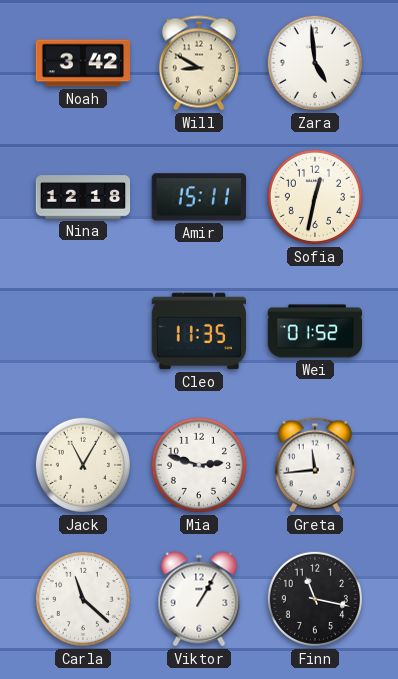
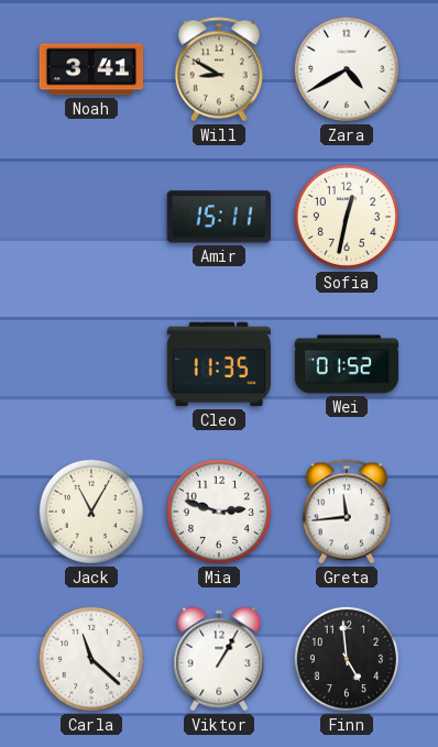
Noah: 3:42 -> 3:41
Zara: 4:59 -> 4:40
Nina: 12:18 -> none
Finn: 11:17 -> 4:59
